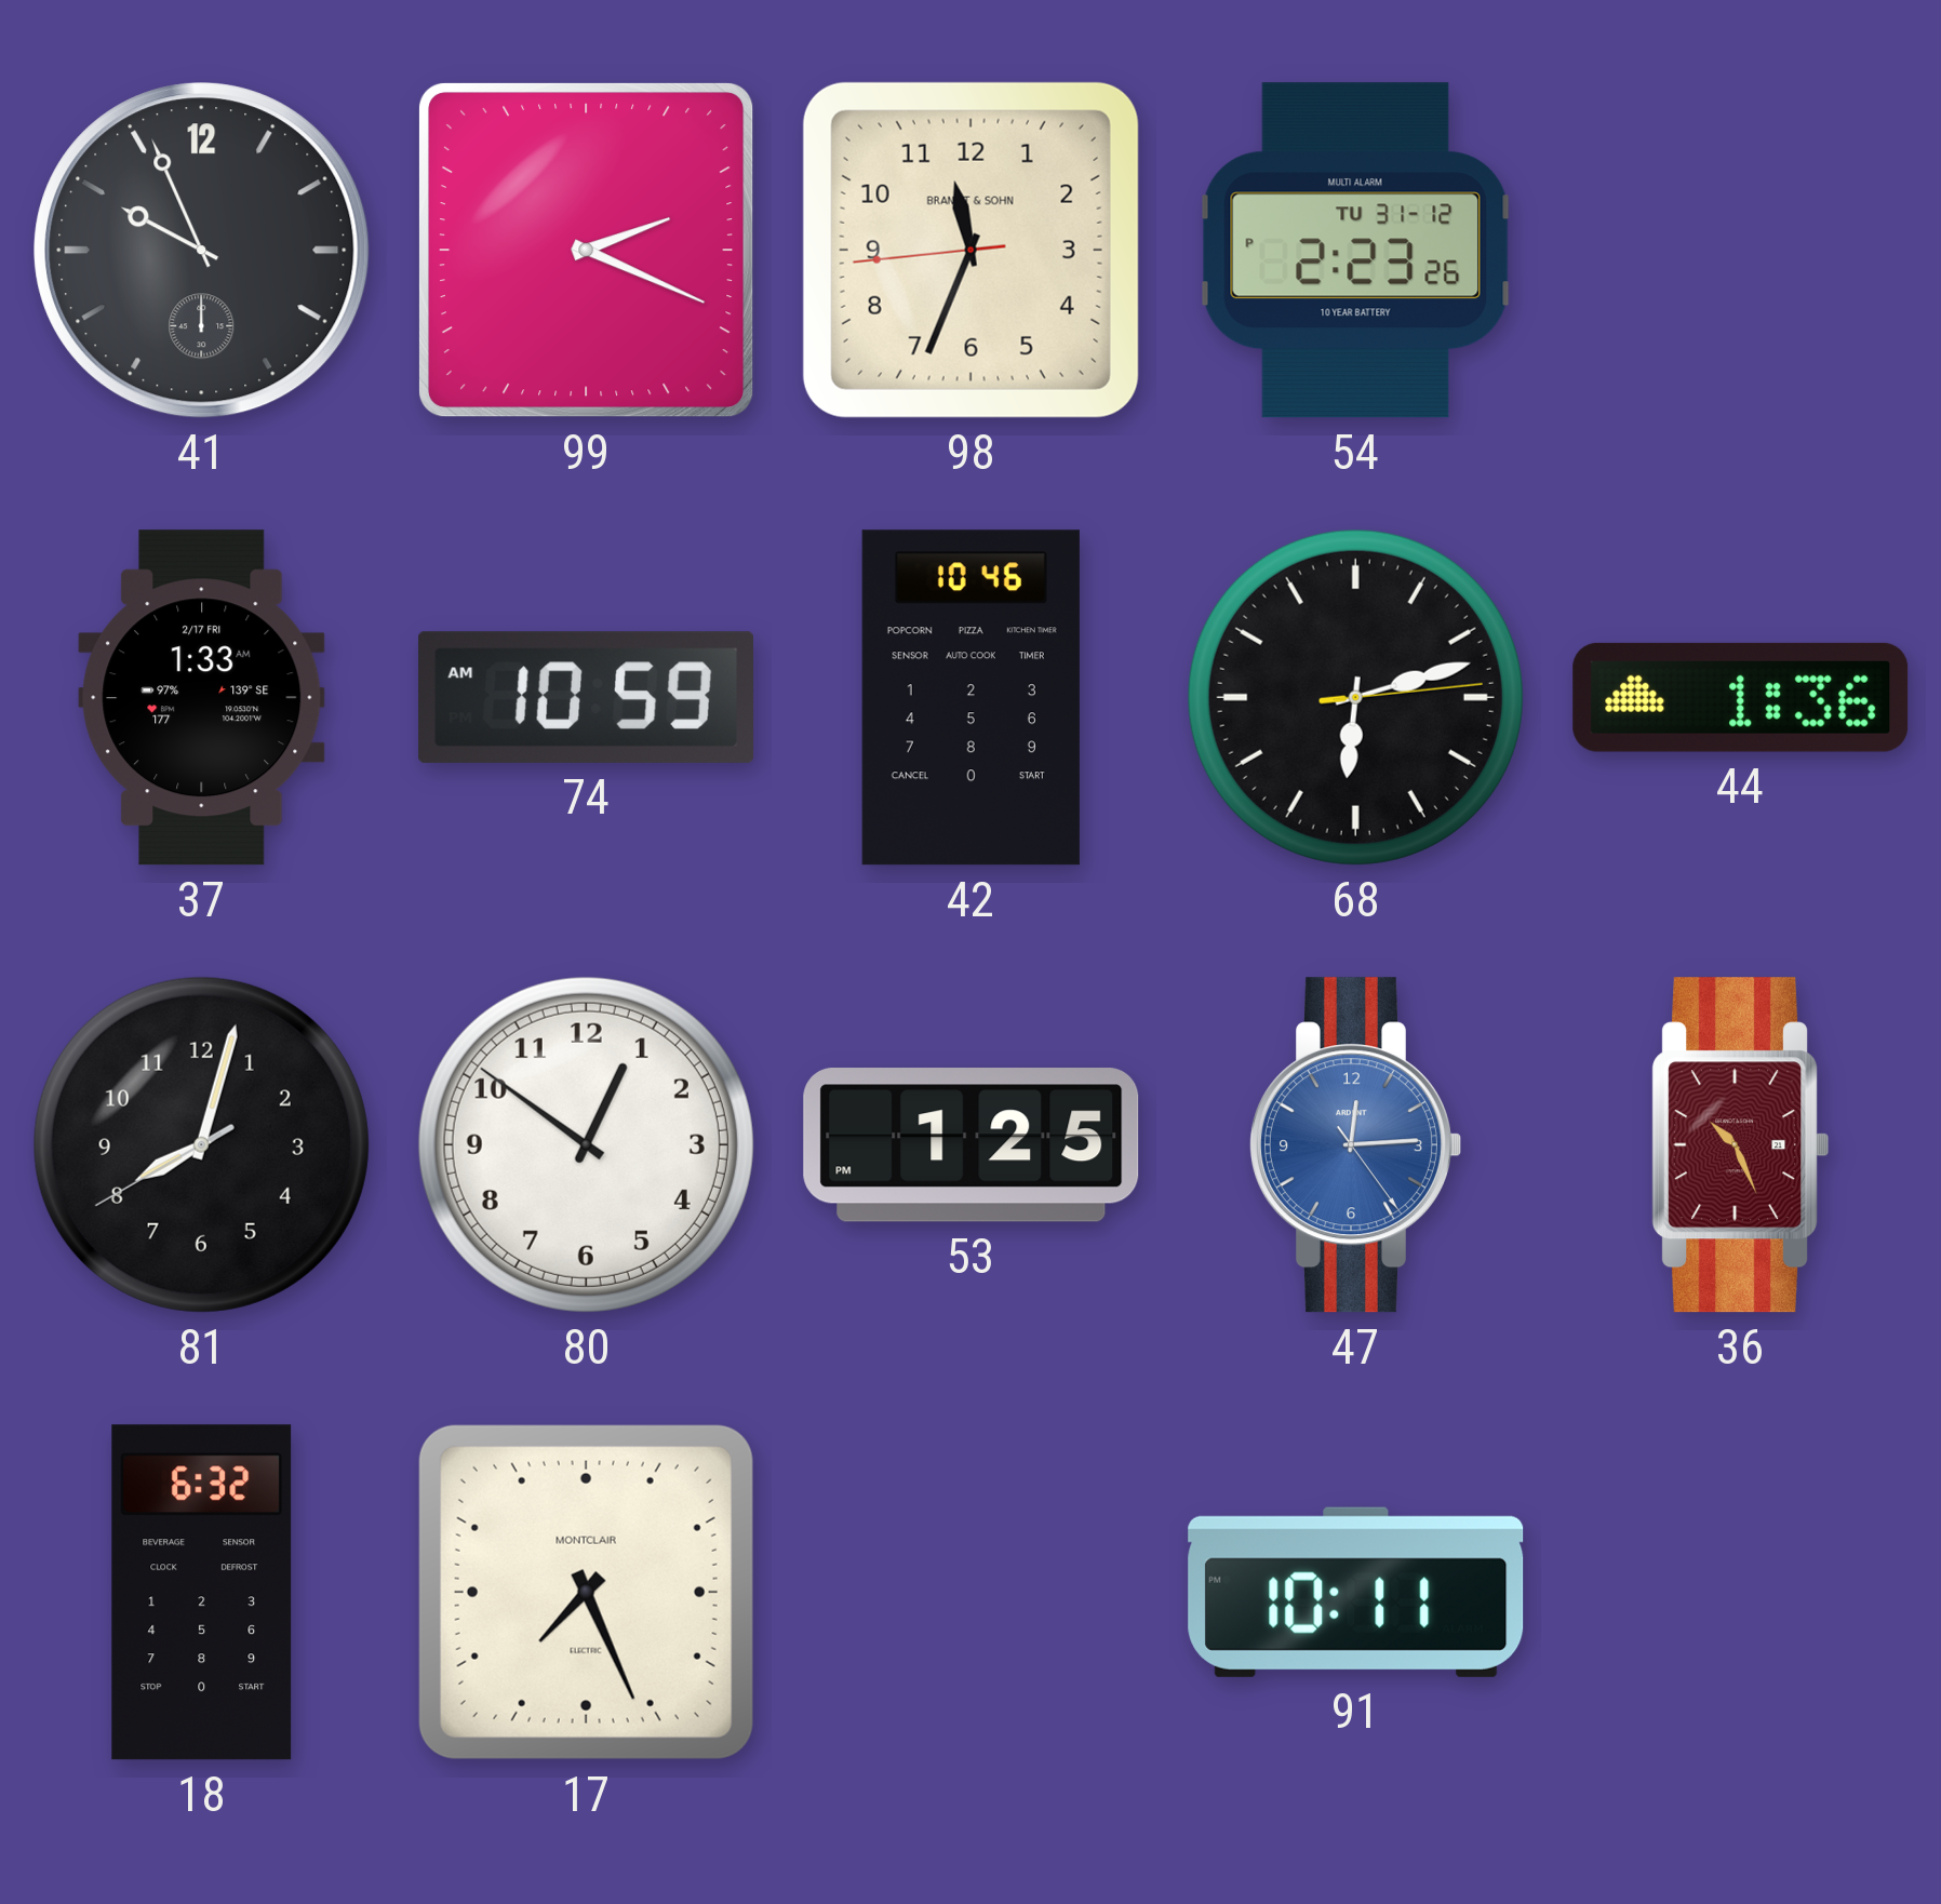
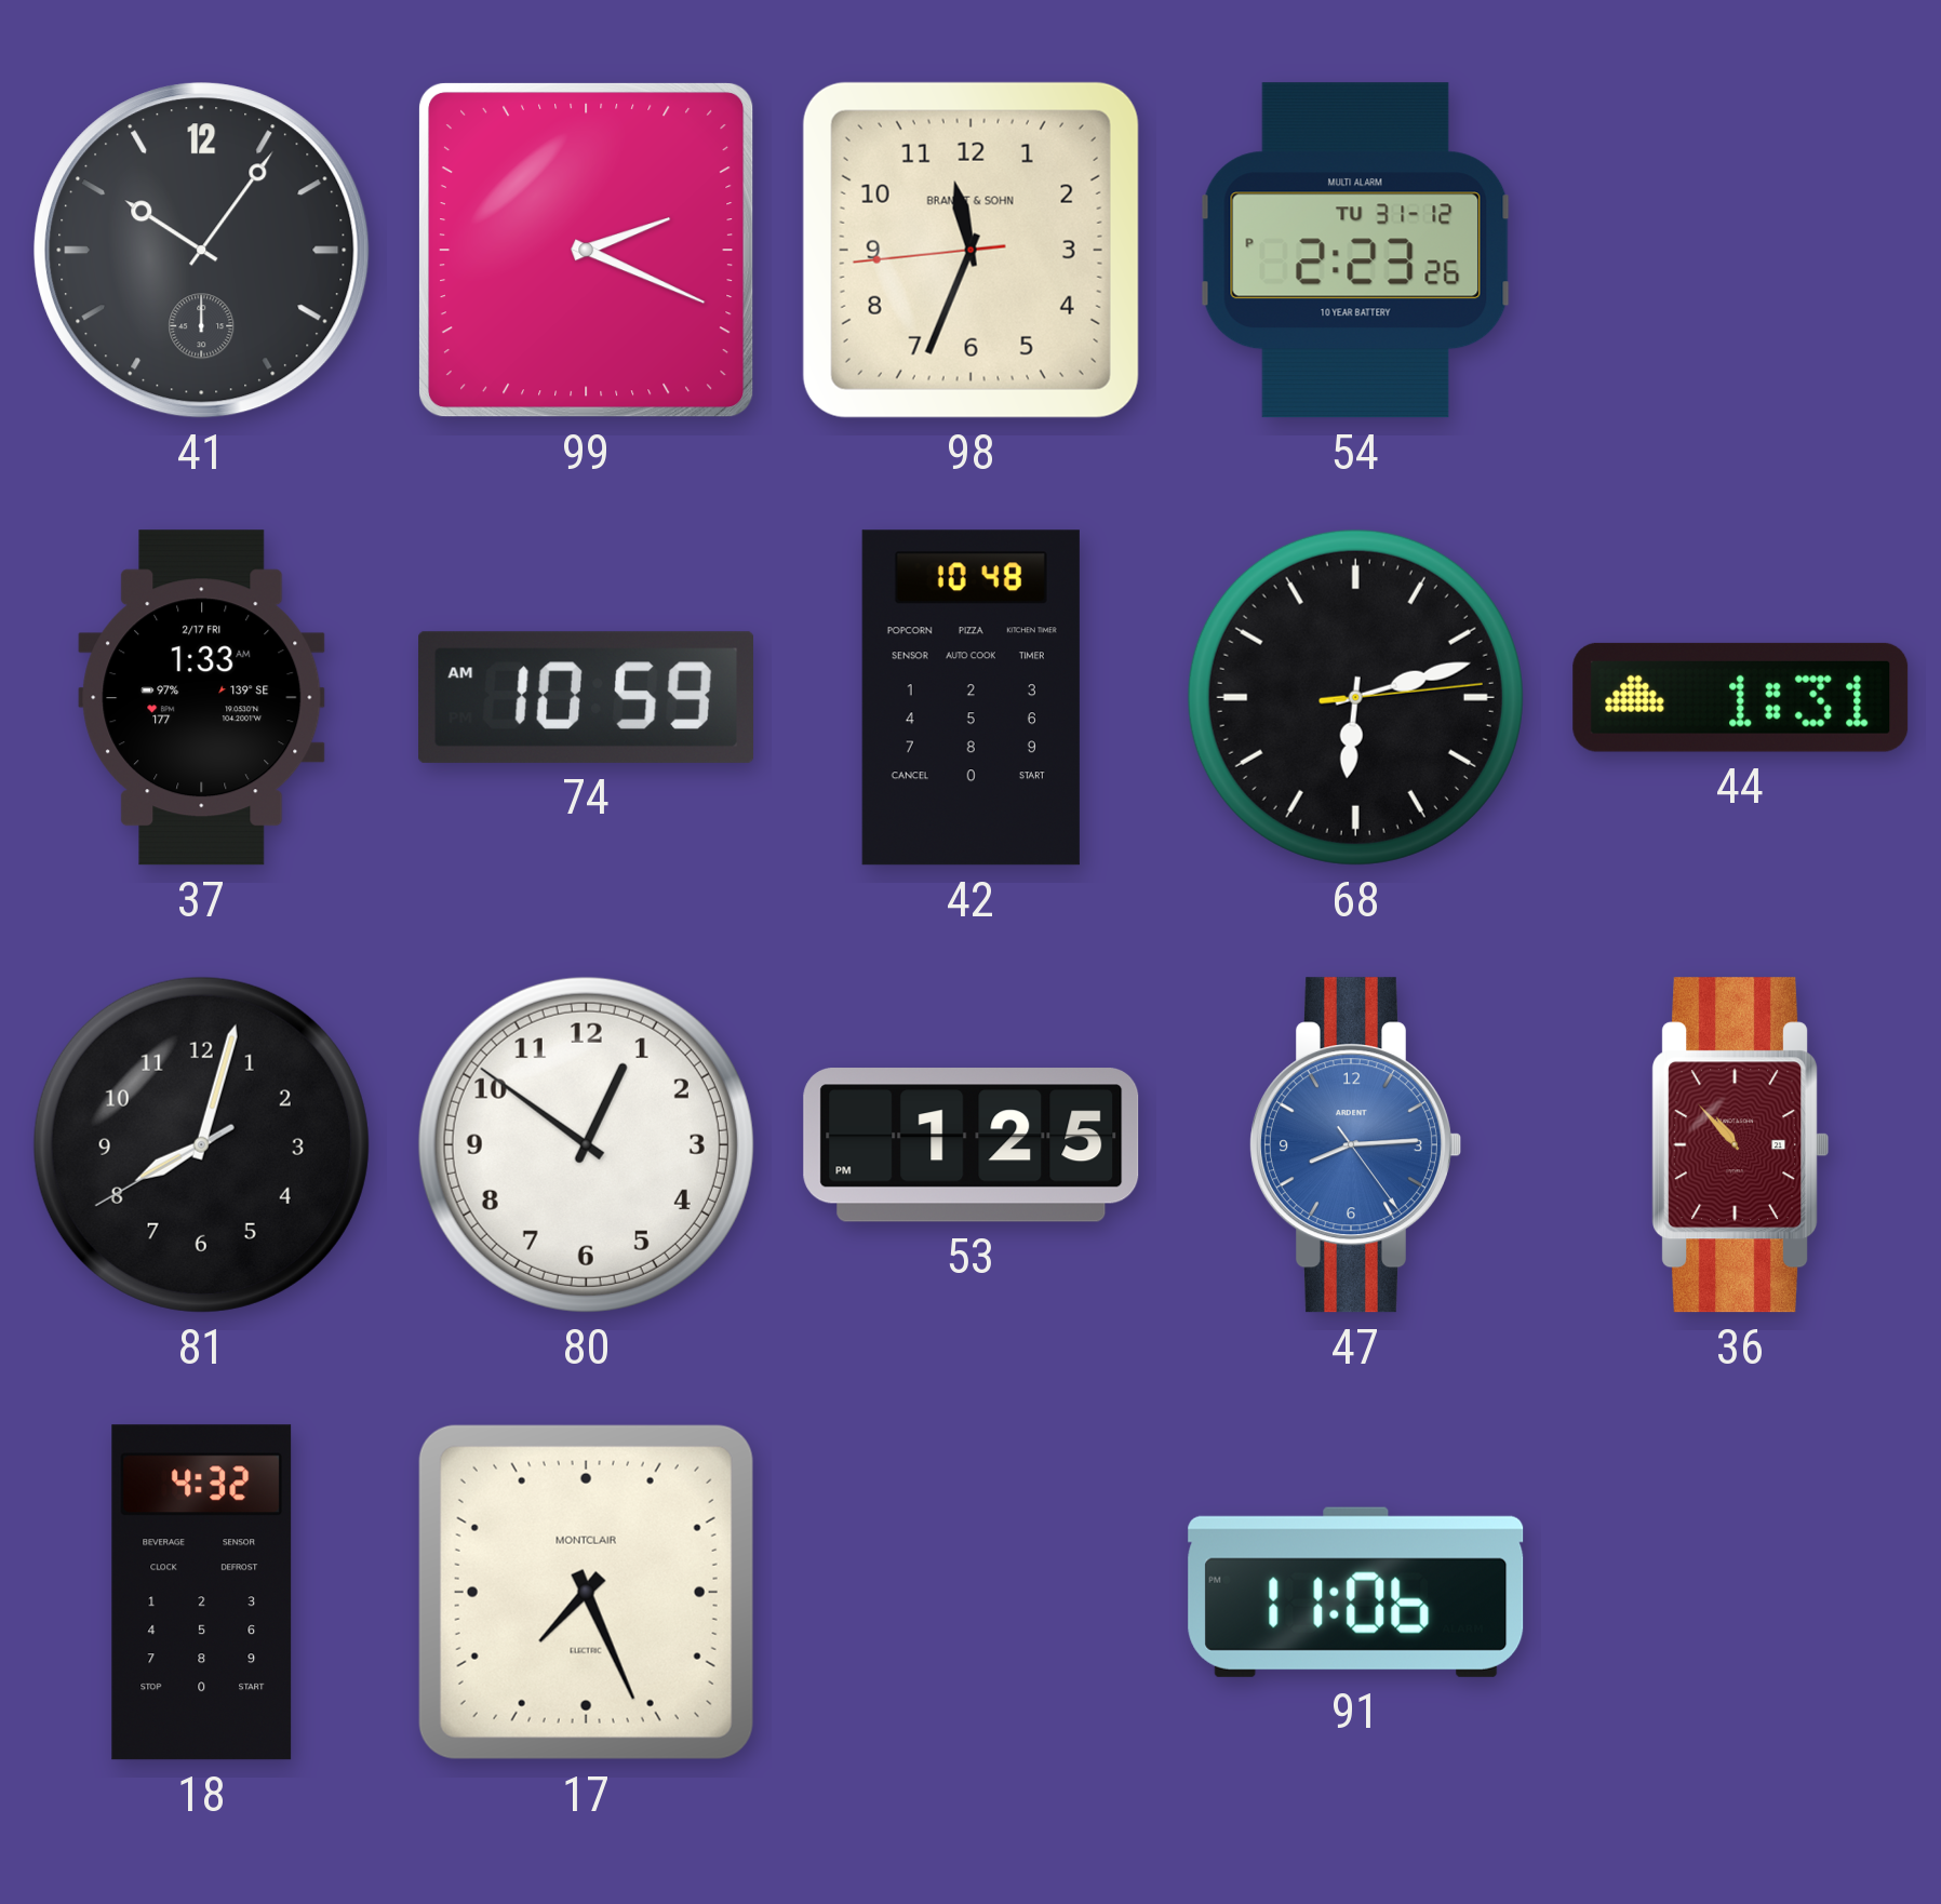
41: 9:56 -> 10:06
42: 10:46 -> 10:48
44: 1:36 -> 1:31
47: 12:14 -> 8:14
36: 10:26 -> 10:53
18: 6:32 -> 4:32
91: 10:11 -> 11:06
